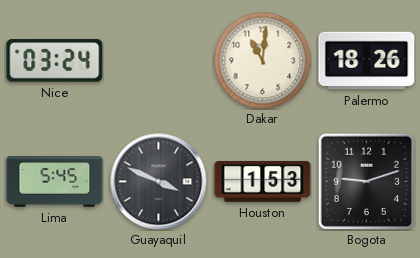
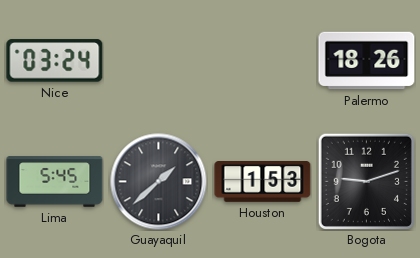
Dakar: 11:01 -> none
Guayaquil: 3:49 -> 1:38
